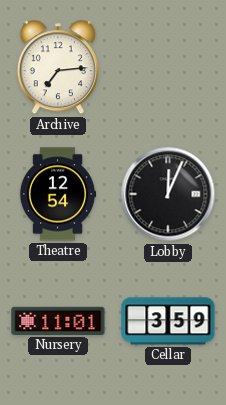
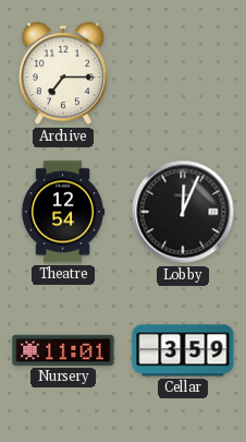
Archive: 7:14 -> 7:15
